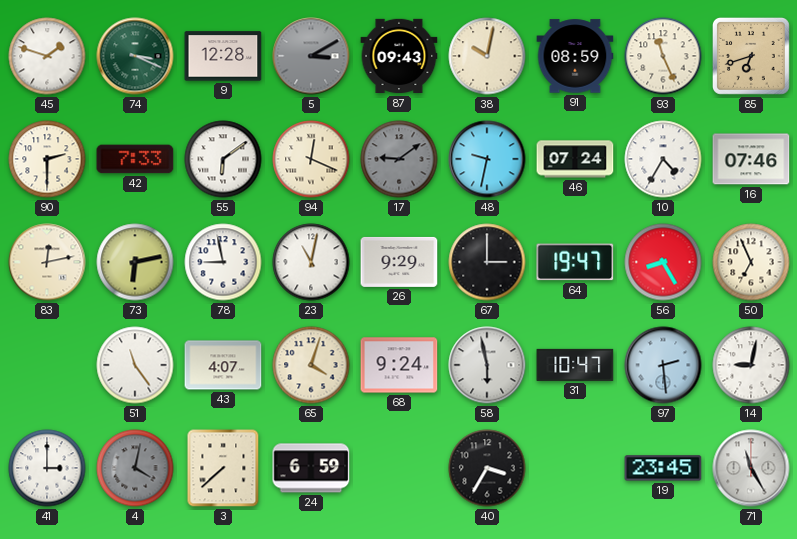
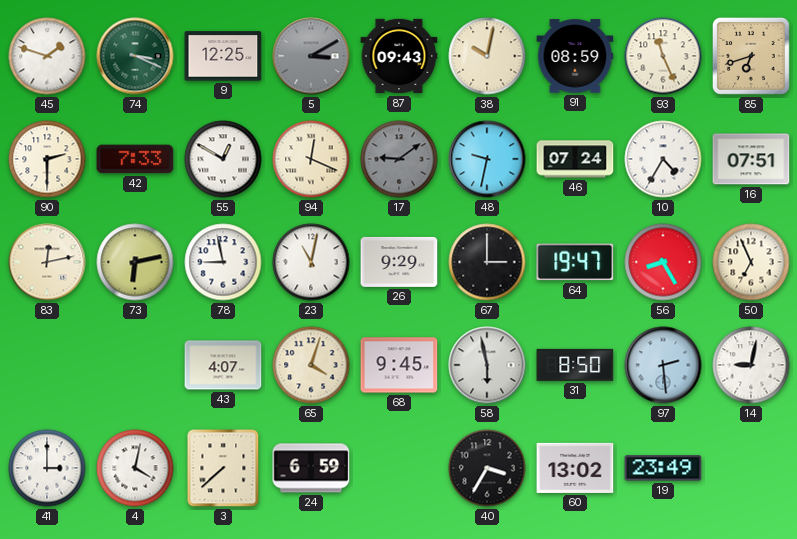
9: 12:28 -> 12:25
55: 6:09 -> 12:50
16: 07:46 -> 07:51
51: 11:24 -> none
68: 9:24 -> 9:45
31: 10:47 -> 8:50
4 dial: grey -> white
60: none -> 13:02
19: 23:45 -> 23:49
71: 11:25 -> none
